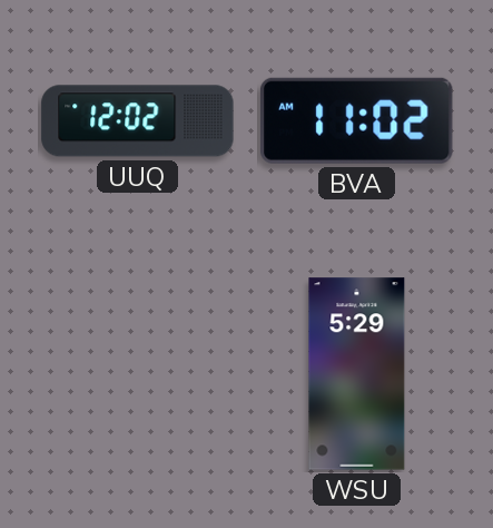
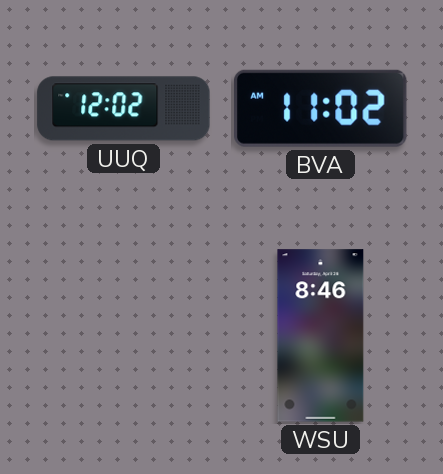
WSU: 5:29 -> 8:46
